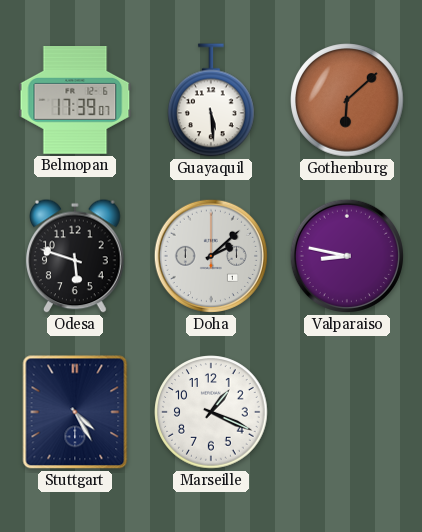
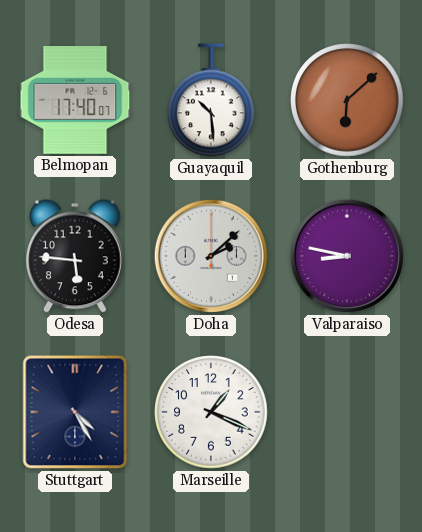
Belmopan: 17:39 -> 17:40
Guayaquil: 5:29 -> 10:29
Odesa: 5:48 -> 5:46
